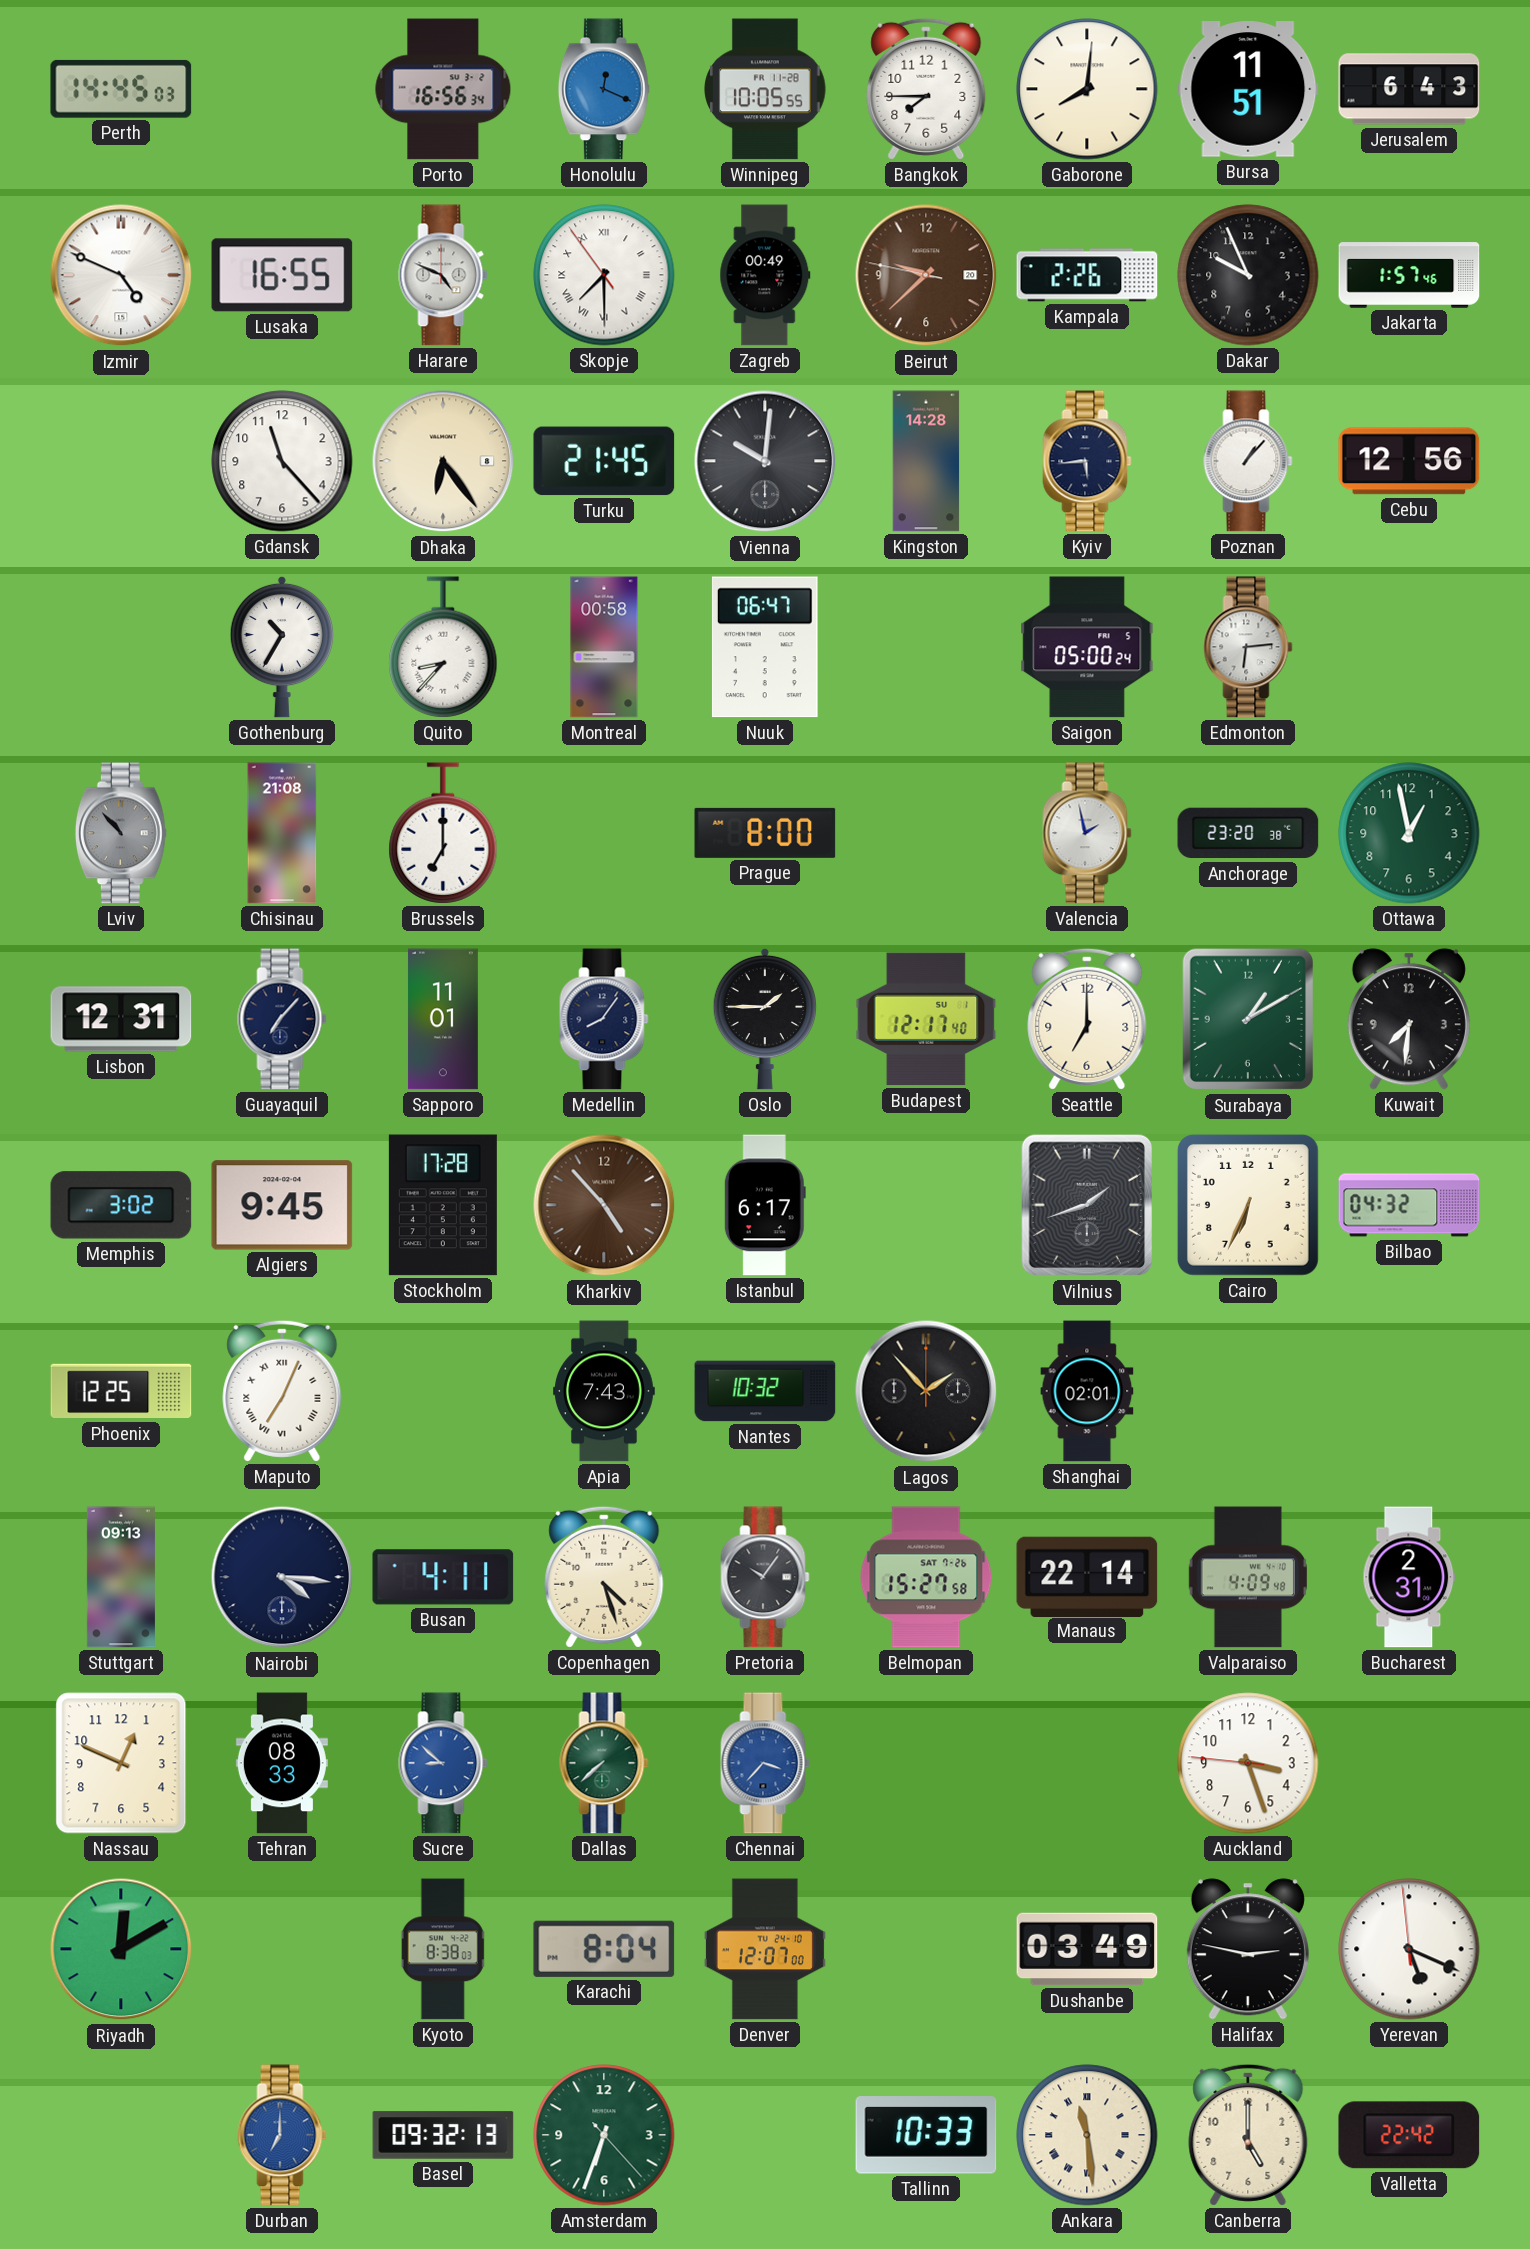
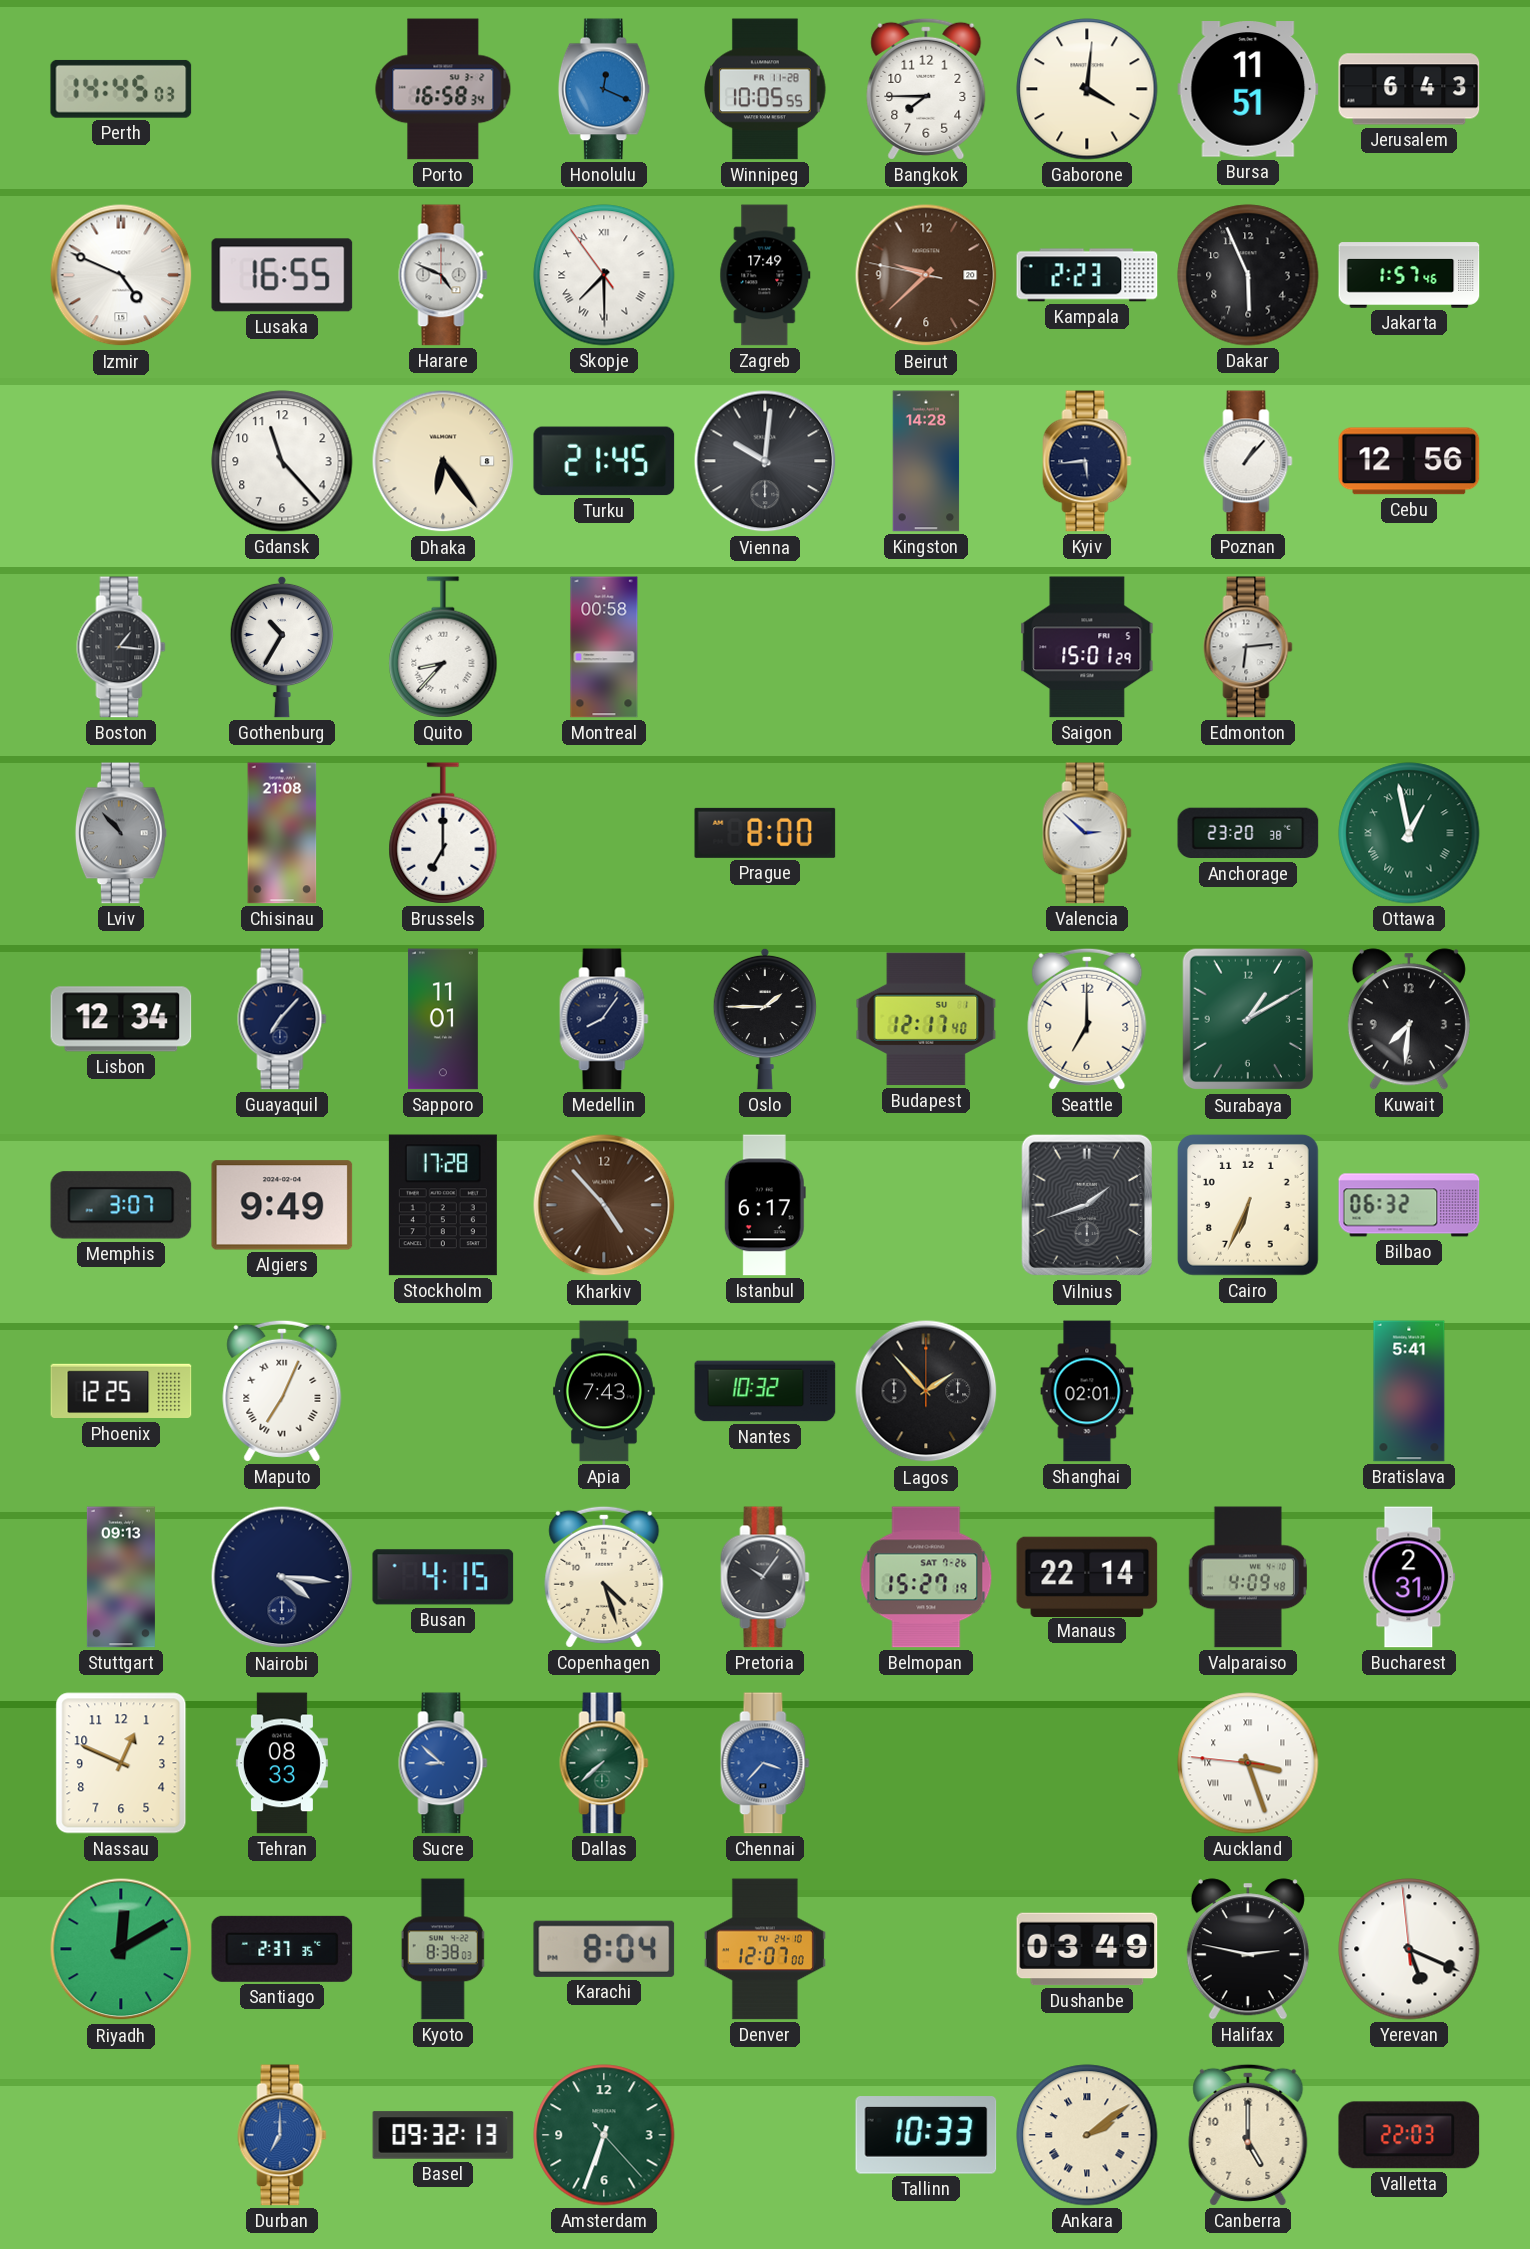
Porto: 16:56 -> 16:58
Gaborone: 8:01 -> 4:01
Zagreb: 00:49 -> 17:49
Kampala: 2:26 -> 2:23
Dakar: 9:56 -> 5:56
Boston: none -> 1:16
Nuuk: 06:47 -> none
Saigon: 05:00 -> 15:01
Valencia: 1:58 -> 2:52
Ottawa numerals: Arabic -> Roman
Lisbon: 12:31 -> 12:34
Memphis: 3:02 -> 3:07
Algiers: 9:45 -> 9:49
Bilbao: 04:32 -> 06:32
Bratislava: none -> 5:41
Busan: 4:11 -> 4:15
Belmopan: 15:27:58 -> 15:27:19
Auckland numerals: Arabic -> Roman
Santiago: none -> 2:37
Ankara: 11:29 -> 2:09
Valletta: 22:42 -> 22:03
